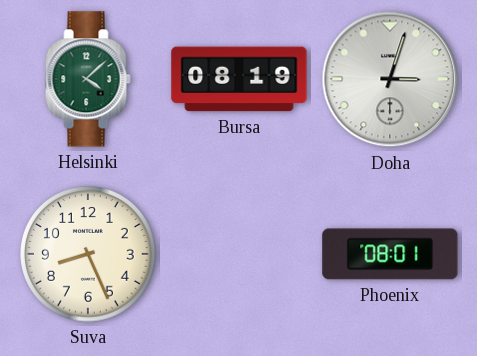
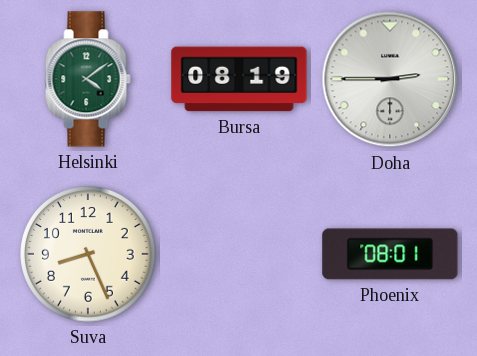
Helsinki: 4:08 -> 4:09
Doha: 3:03 -> 2:45
